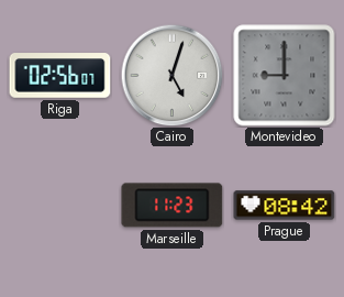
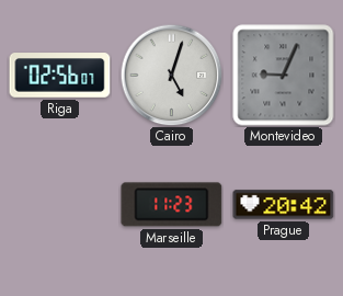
Montevideo: 9:00 -> 9:04
Prague: 08:42 -> 20:42
